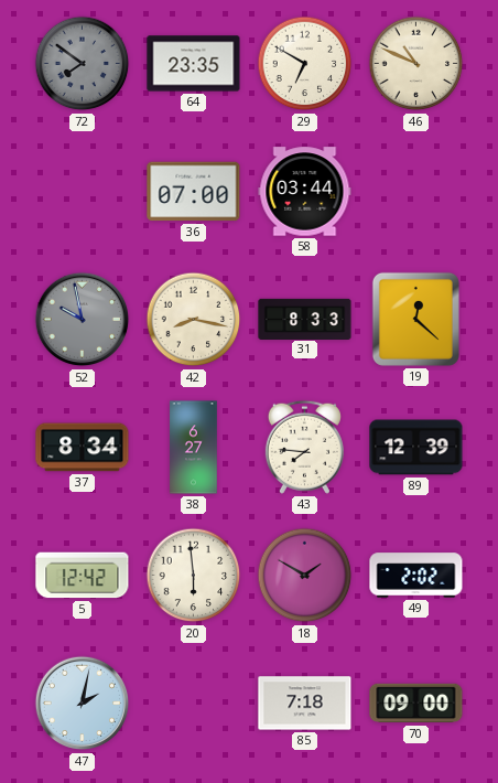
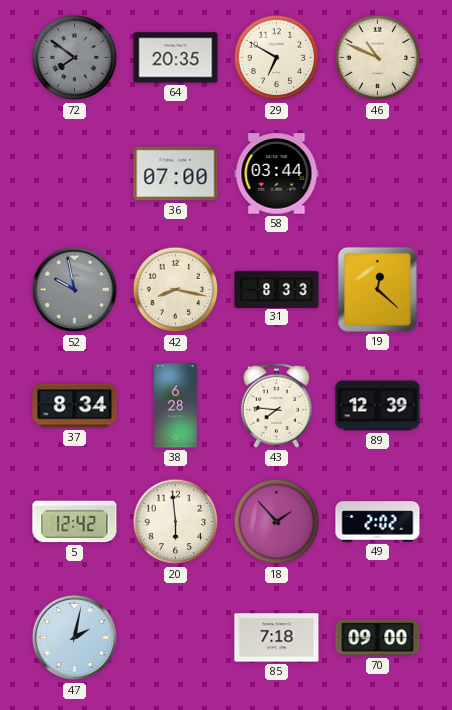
64: 23:35 -> 20:35
38: 6:27 -> 6:28
18: 1:50 -> 1:53
